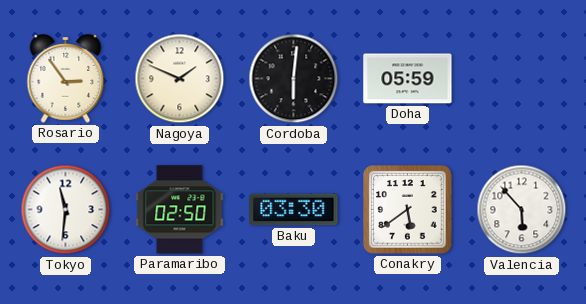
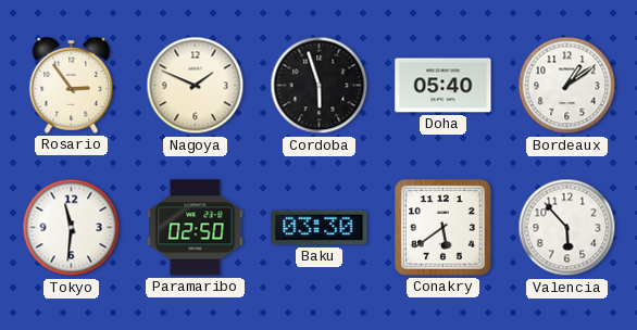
Cordoba: 6:01 -> 5:57
Doha: 05:59 -> 05:40
Bordeaux: none -> 1:09
